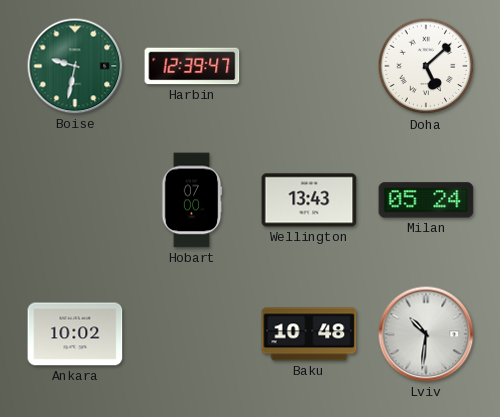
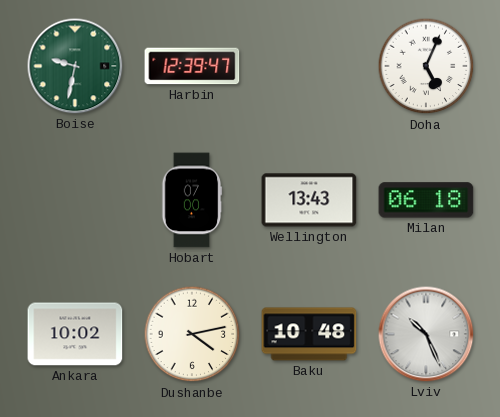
Doha: 5:08 -> 5:04
Milan: 05:24 -> 06:18
Dushanbe: none -> 4:13
Lviv: 10:31 -> 10:26
